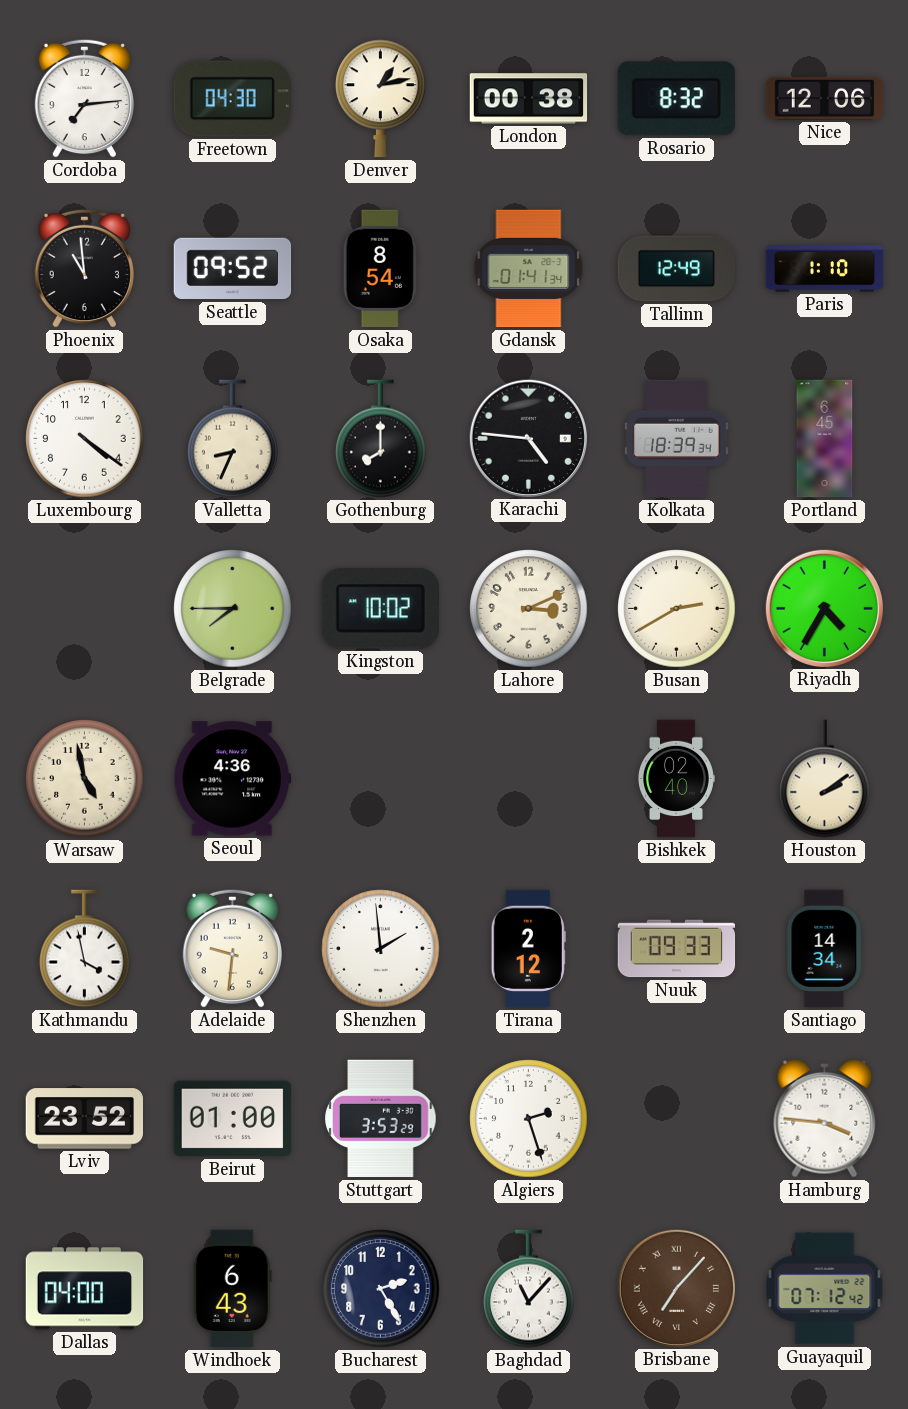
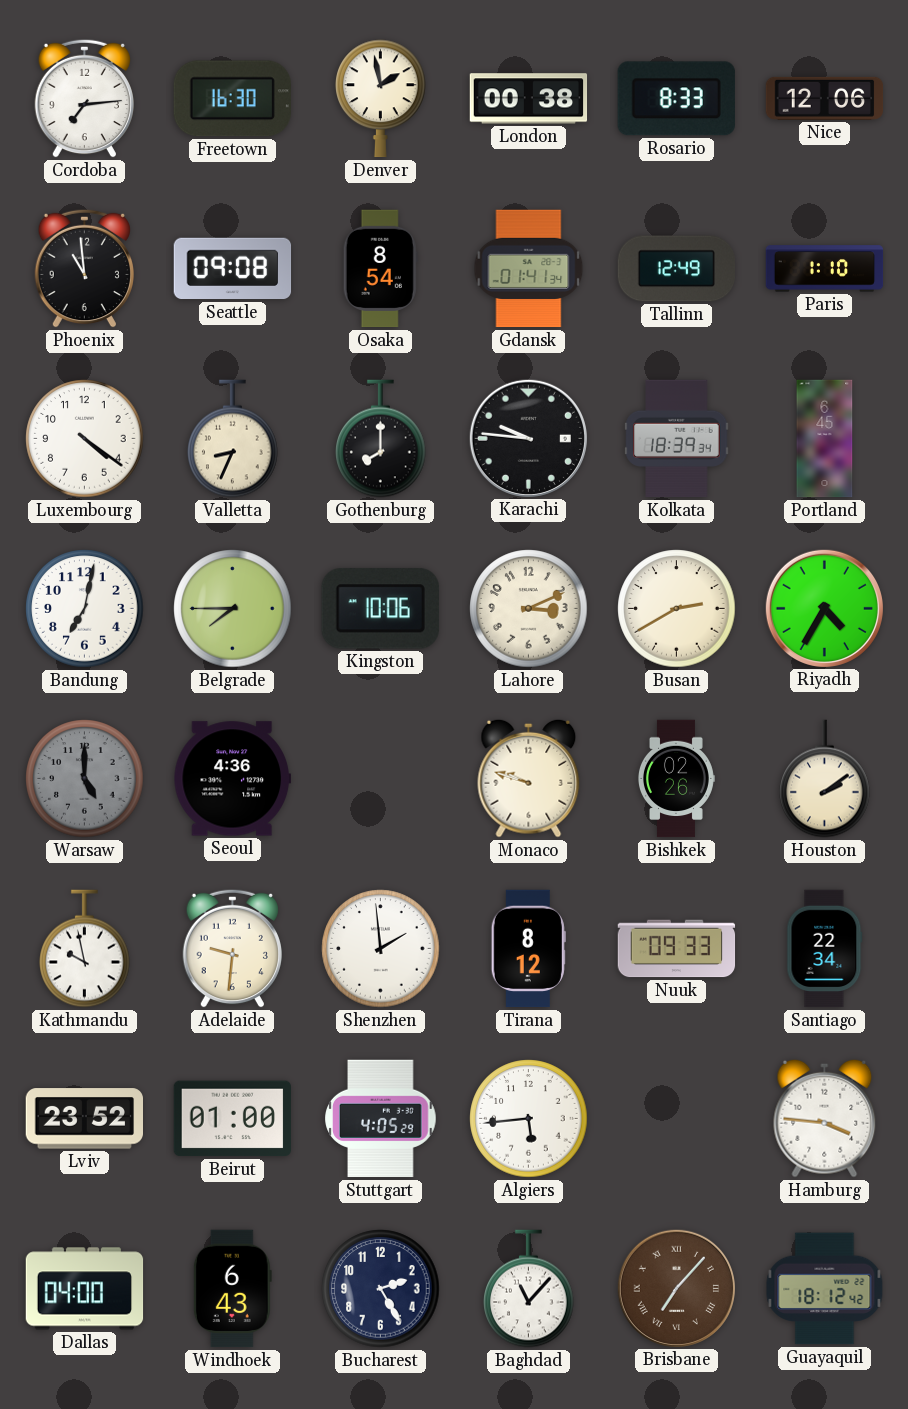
Freetown: 04:30 -> 16:30
Denver: 1:13 -> 1:58
Rosario: 8:32 -> 8:33
Seattle: 09:52 -> 09:08
Karachi: 4:46 -> 9:46
Bandung: none -> 7:02
Kingston: 10:02 -> 10:06
Warsaw: 4:58 -> 5:00
Warsaw dial: cream -> grey
Monaco: none -> 9:48
Bishkek: 02:40 -> 02:26
Kathmandu: 3:58 -> 9:58
Tirana: 2:12 -> 8:12
Santiago: 14:34 -> 22:34
Stuttgart: 3:53 -> 4:05
Algiers: 2:27 -> 5:44
Guayaquil: 07:12 -> 18:12
